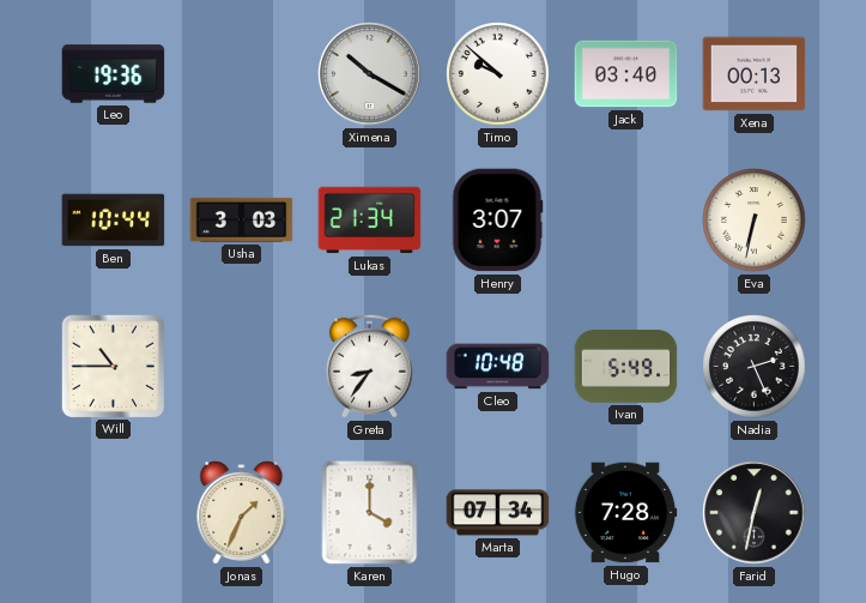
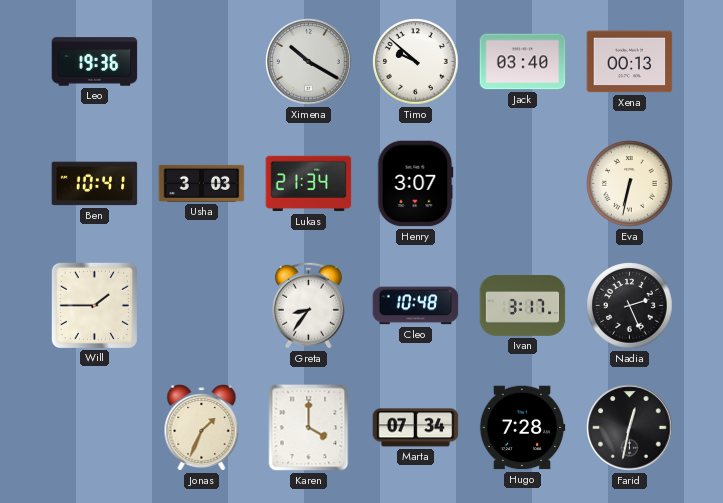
Ben: 10:44 -> 10:41
Will: 10:45 -> 1:45
Ivan: 5:49 -> 3:17
